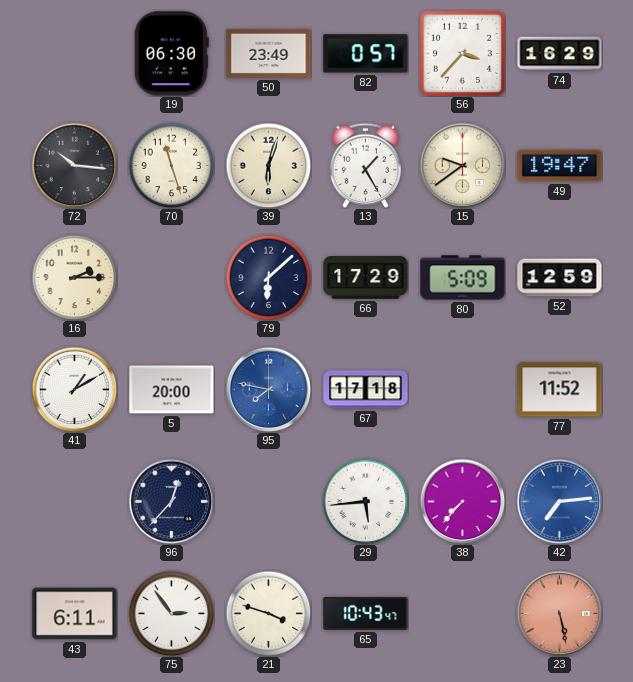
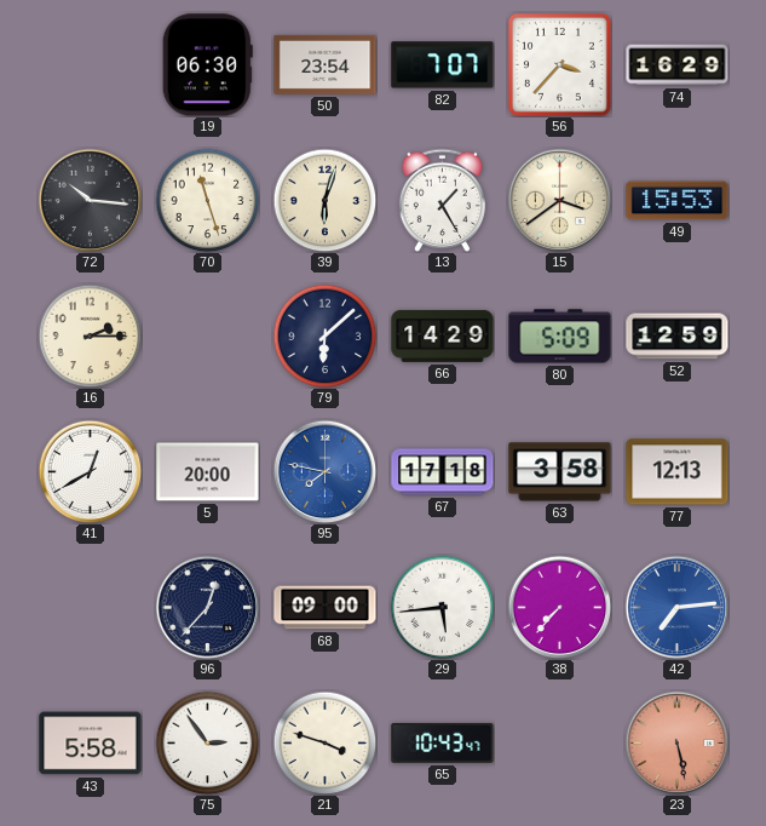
50: 23:49 -> 23:54
82: 0:57 -> 7:07
15: 9:39 -> 3:39
49: 19:47 -> 15:53
66: 17:29 -> 14:29
41: 1:10 -> 12:40
63: none -> 3:58
77: 11:52 -> 12:13
68: none -> 09:00
43: 6:11 -> 5:58
